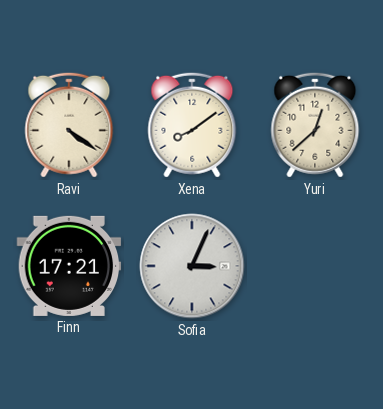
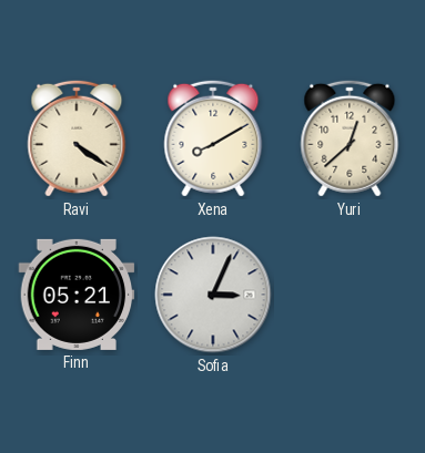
Xena: 8:09 -> 8:10
Finn: 17:21 -> 05:21
